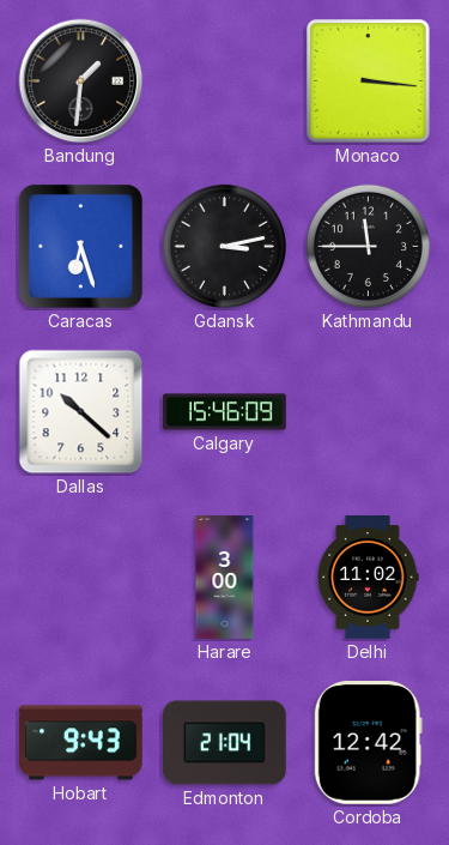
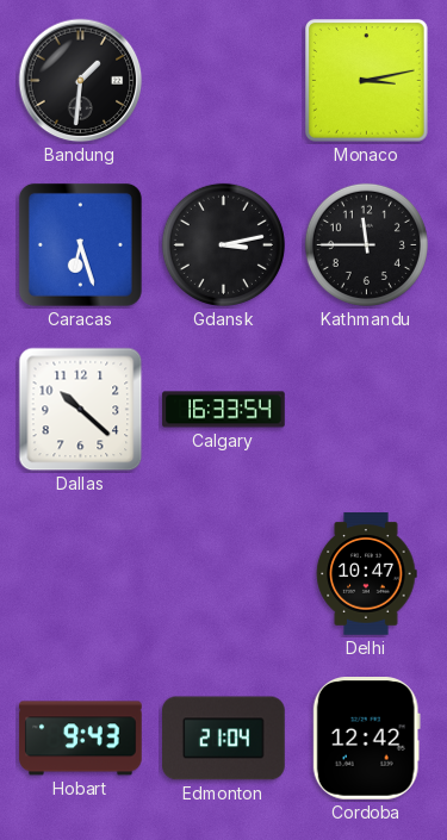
Monaco: 3:16 -> 3:13
Calgary: 15:46 -> 16:33
Harare: 3:00 -> none
Delhi: 11:02 -> 10:47
